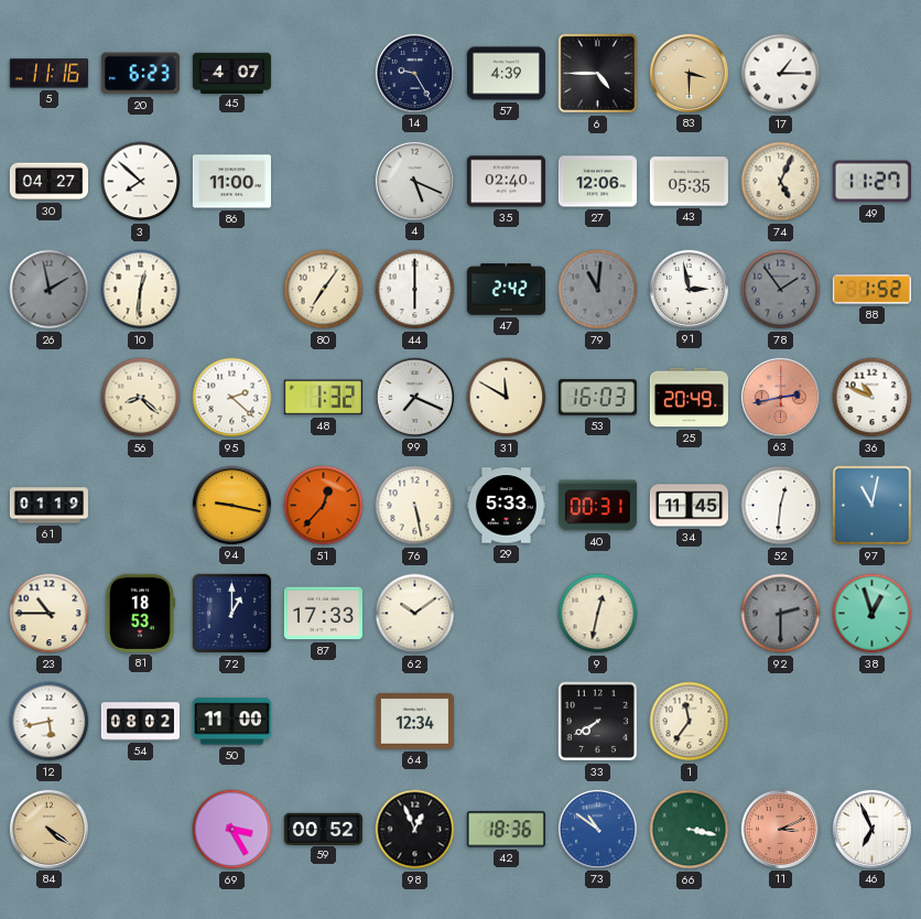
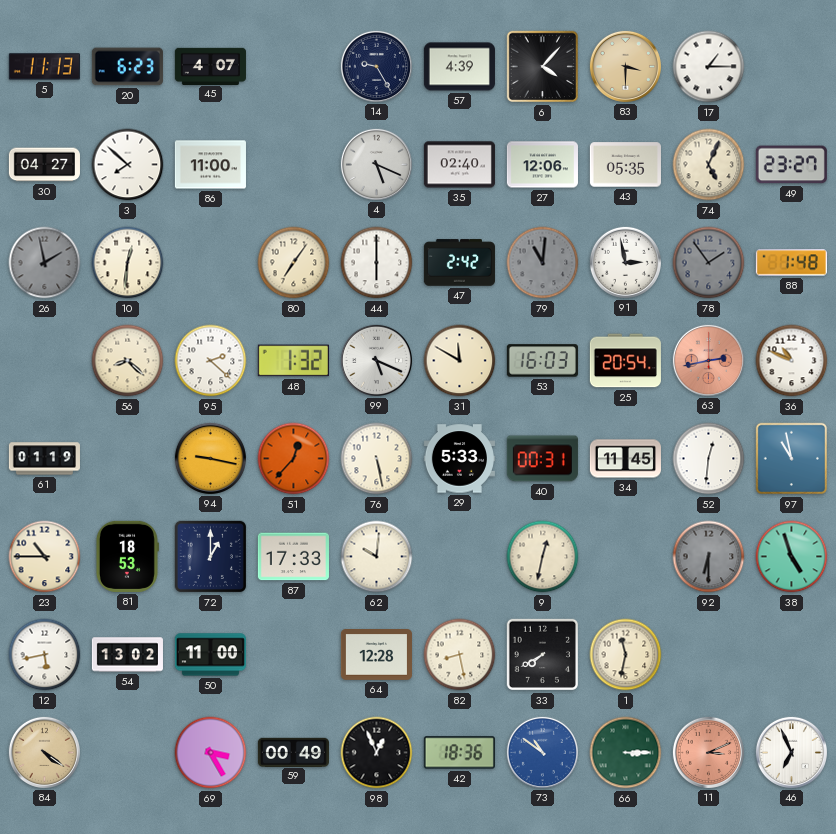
5: 11:16 -> 11:13
6: 4:45 -> 4:07
49: 11:27 -> 23:27
88: 1:52 -> 1:48
99: 7:19 -> 5:19
25: 20:49 -> 20:54
97: 11:02 -> 10:58
62: 10:09 -> 10:01
92: 2:30 -> 6:30
38: 12:57 -> 4:57
54: 08:02 -> 13:02
64: 12:34 -> 12:28
82: none -> 8:28
1: 11:36 -> 11:32
59: 00:52 -> 00:49
66: 3:17 -> 3:15
